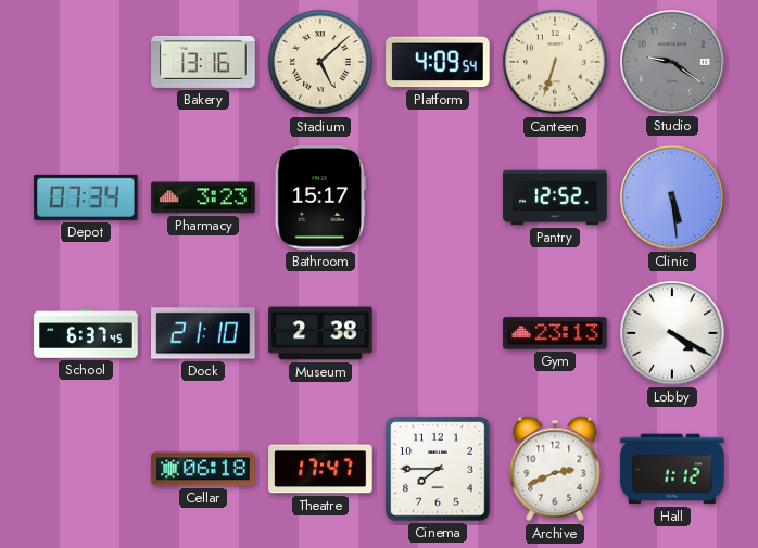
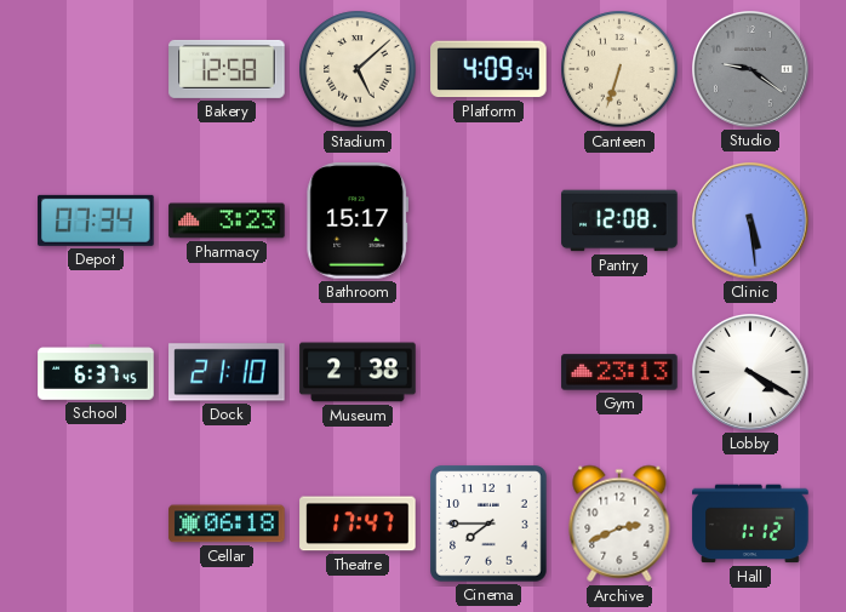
Bakery: 13:16 -> 12:58
Pantry: 12:52 -> 12:08
